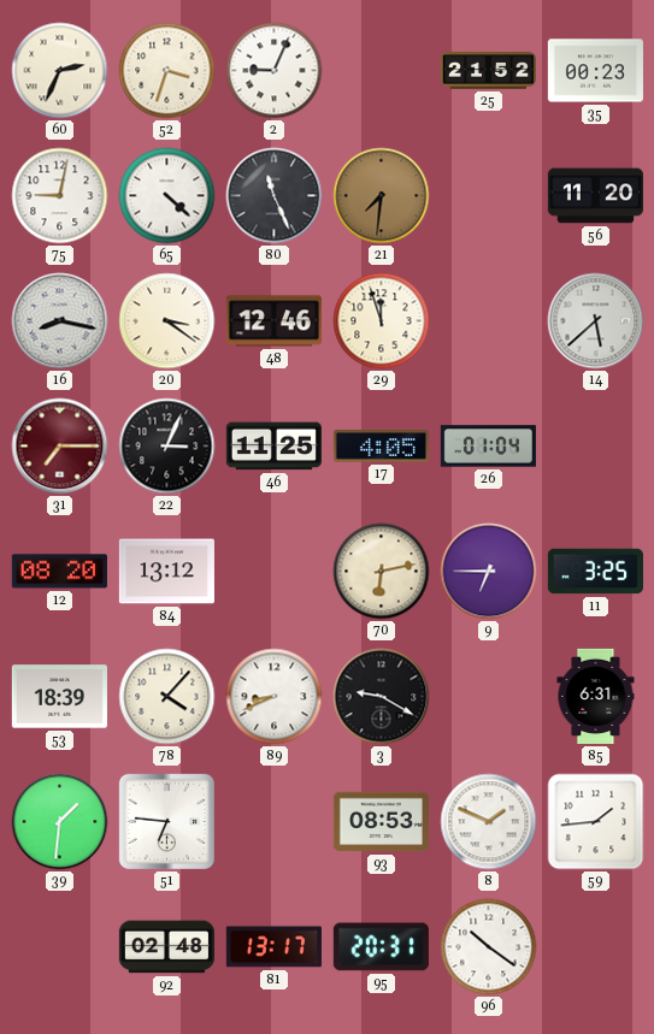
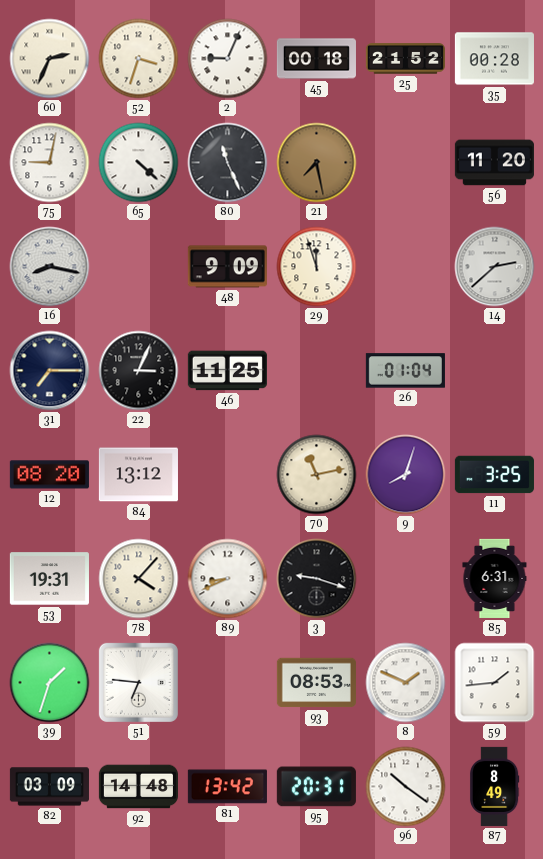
45: none -> 00:18
35: 00:23 -> 00:28
21: 7:31 -> 7:28
20: 3:21 -> none
48: 12:46 -> 9:09
14: 5:38 -> 2:38
31 dial: burgundy -> navy
17: 4:05 -> none
70: 6:13 -> 11:13
9: 6:45 -> 8:03
53: 18:39 -> 19:31
3: 9:20 -> 9:18
39: 1:31 -> 1:33
82: none -> 03:09
92: 02:48 -> 14:48
81: 13:17 -> 13:42
87: none -> 8:49
